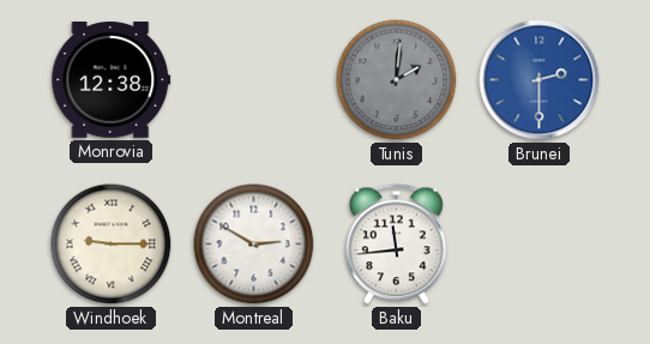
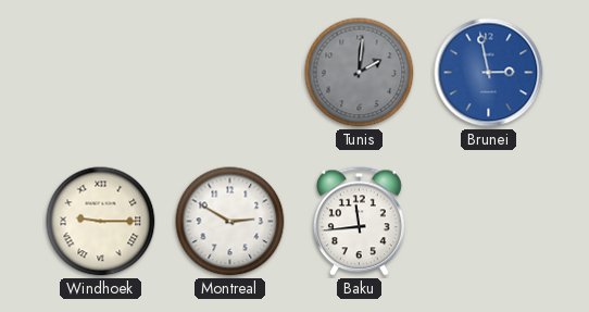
Monrovia: 12:38 -> none
Brunei: 2:30 -> 2:58
